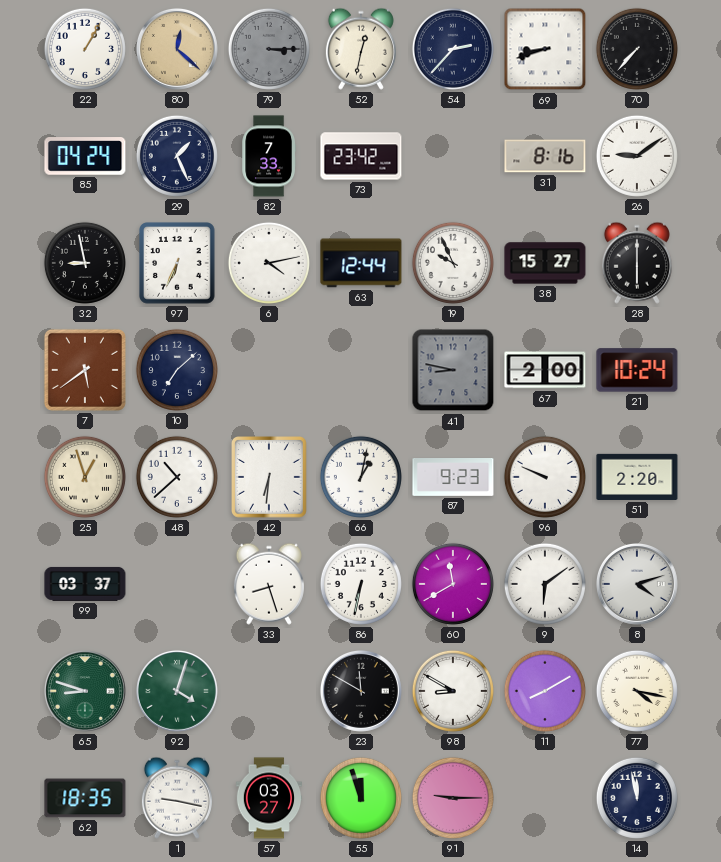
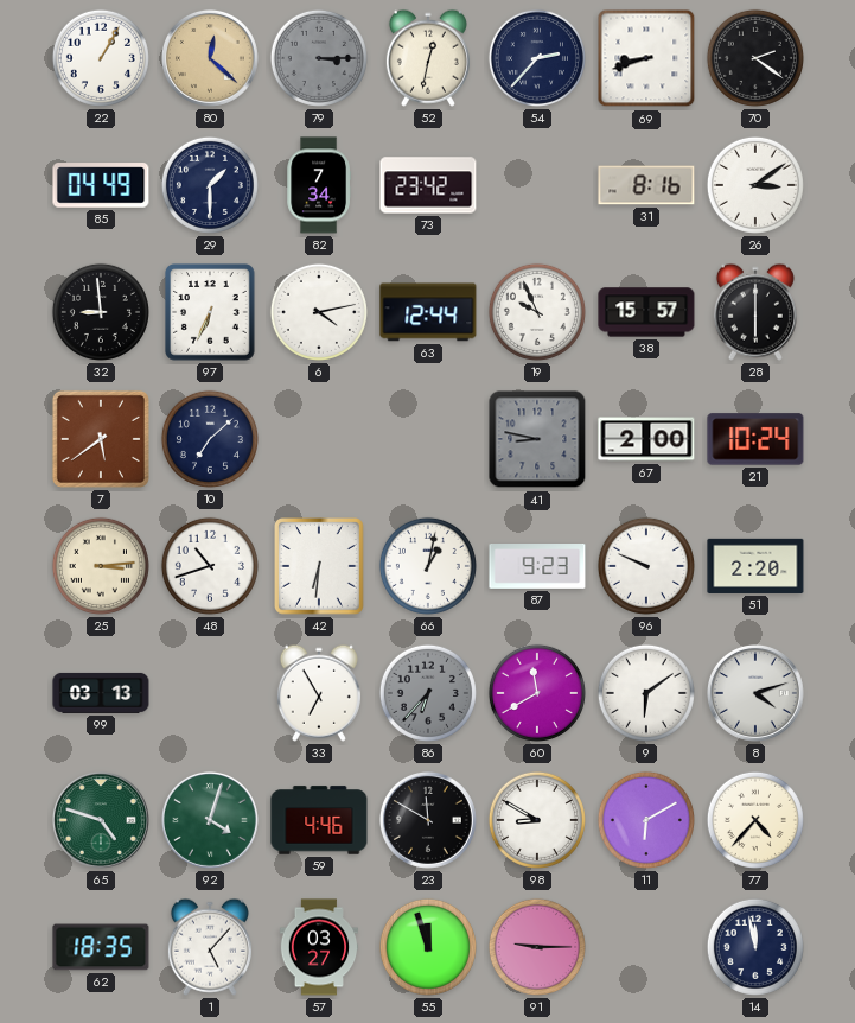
70: 7:37 -> 2:21
85: 04:24 -> 04:49
29: 1:26 -> 1:30
82: 7:33 -> 7:34
26: 9:09 -> 3:09
32: 8:58 -> 8:59
38: 15:27 -> 15:57
25: 12:57 -> 3:14
48: 10:38 -> 10:42
99: 03:37 -> 03:13
33: 8:27 -> 6:55
86: 6:32 -> 6:37
86 dial: white -> grey
65: 8:48 -> 4:48
59: none -> 4:46
11: 8:10 -> 6:10
77: 4:17 -> 4:37
1: 9:17 -> 5:07
